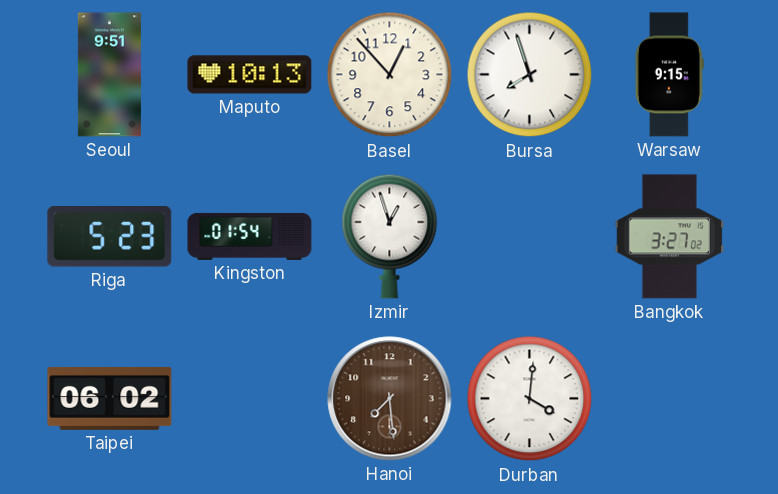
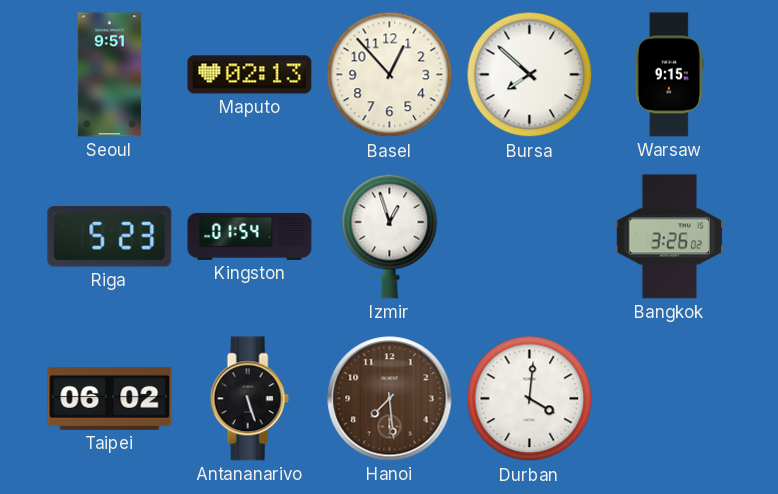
Maputo: 10:13 -> 02:13
Bursa: 7:57 -> 7:52
Bangkok: 3:27 -> 3:26
Antananarivo: none -> 5:27
